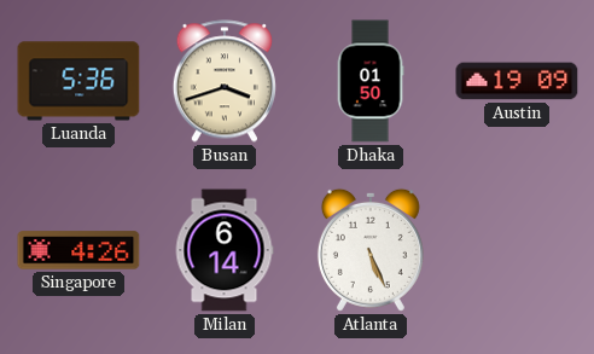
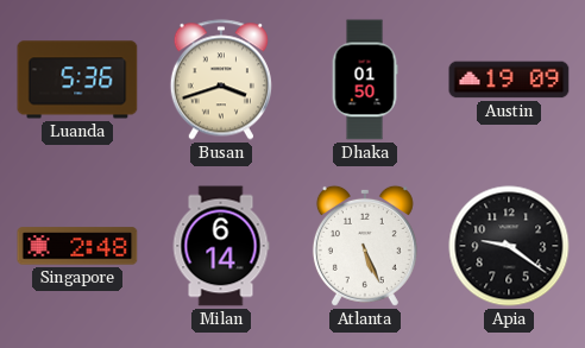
Singapore: 4:26 -> 2:48
Apia: none -> 9:21
